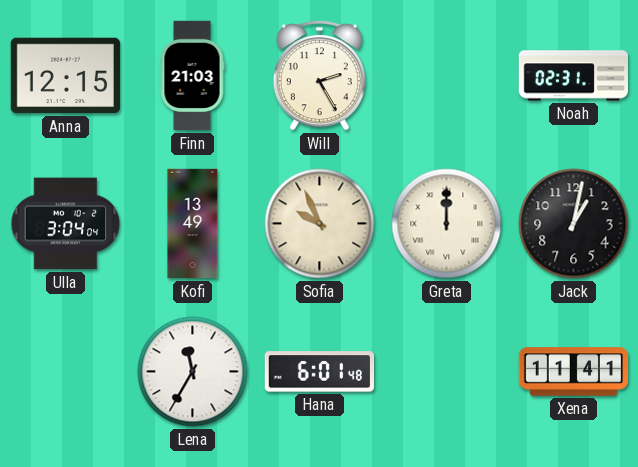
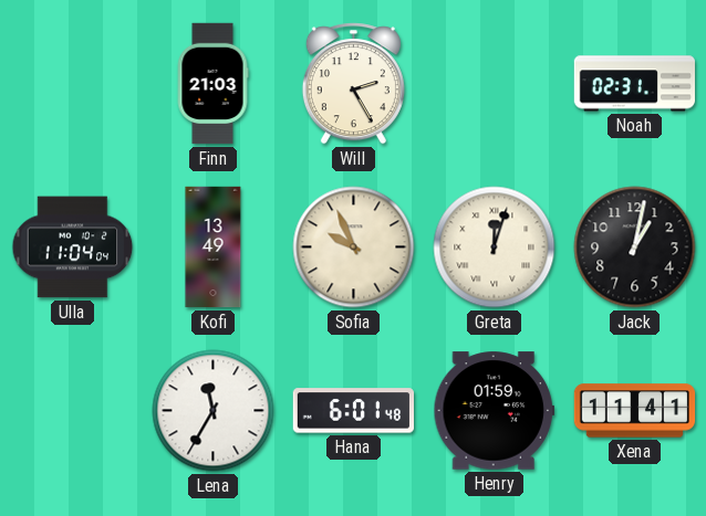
Anna: 12:15 -> none
Ulla: 3:04 -> 11:04
Greta: 12:00 -> 12:03
Henry: none -> 01:59
